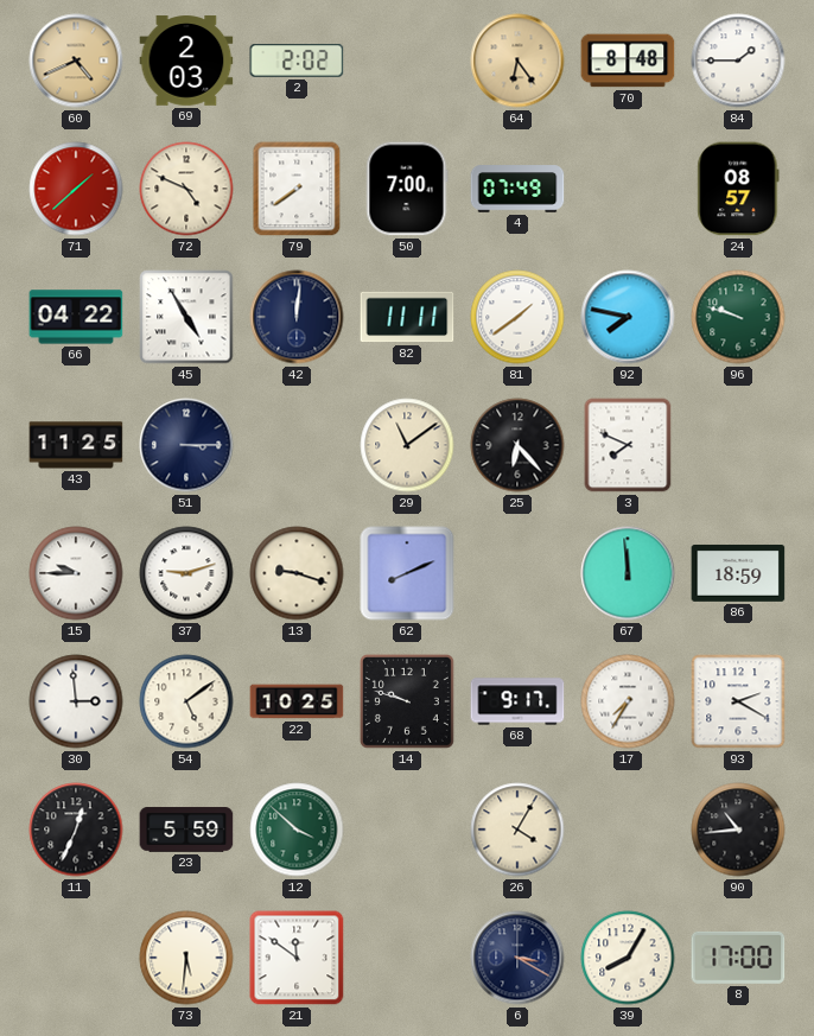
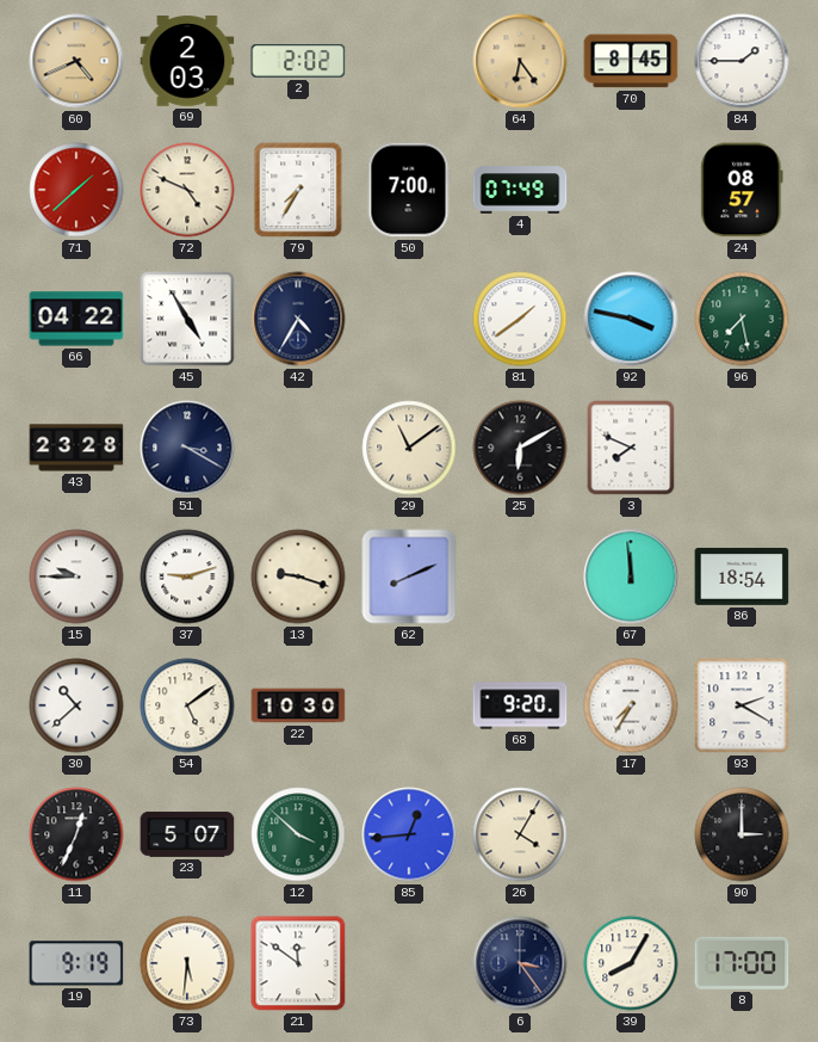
70: 8:48 -> 8:45
79: 7:39 -> 7:35
42: 12:01 -> 4:35
82: 11:11 -> none
92: 7:47 -> 3:47
96: 9:48 -> 7:28
43: 11:25 -> 23:28
51: 3:15 -> 3:20
25: 6:23 -> 6:10
86: 18:59 -> 18:54
30: 2:59 -> 10:38
22: 10:25 -> 10:30
14: 9:48 -> none
68: 9:17 -> 9:20
23: 5:59 -> 5:07
85: none -> 12:44
90: 10:44 -> 3:00
19: none -> 9:19
6: 3:20 -> 3:24
